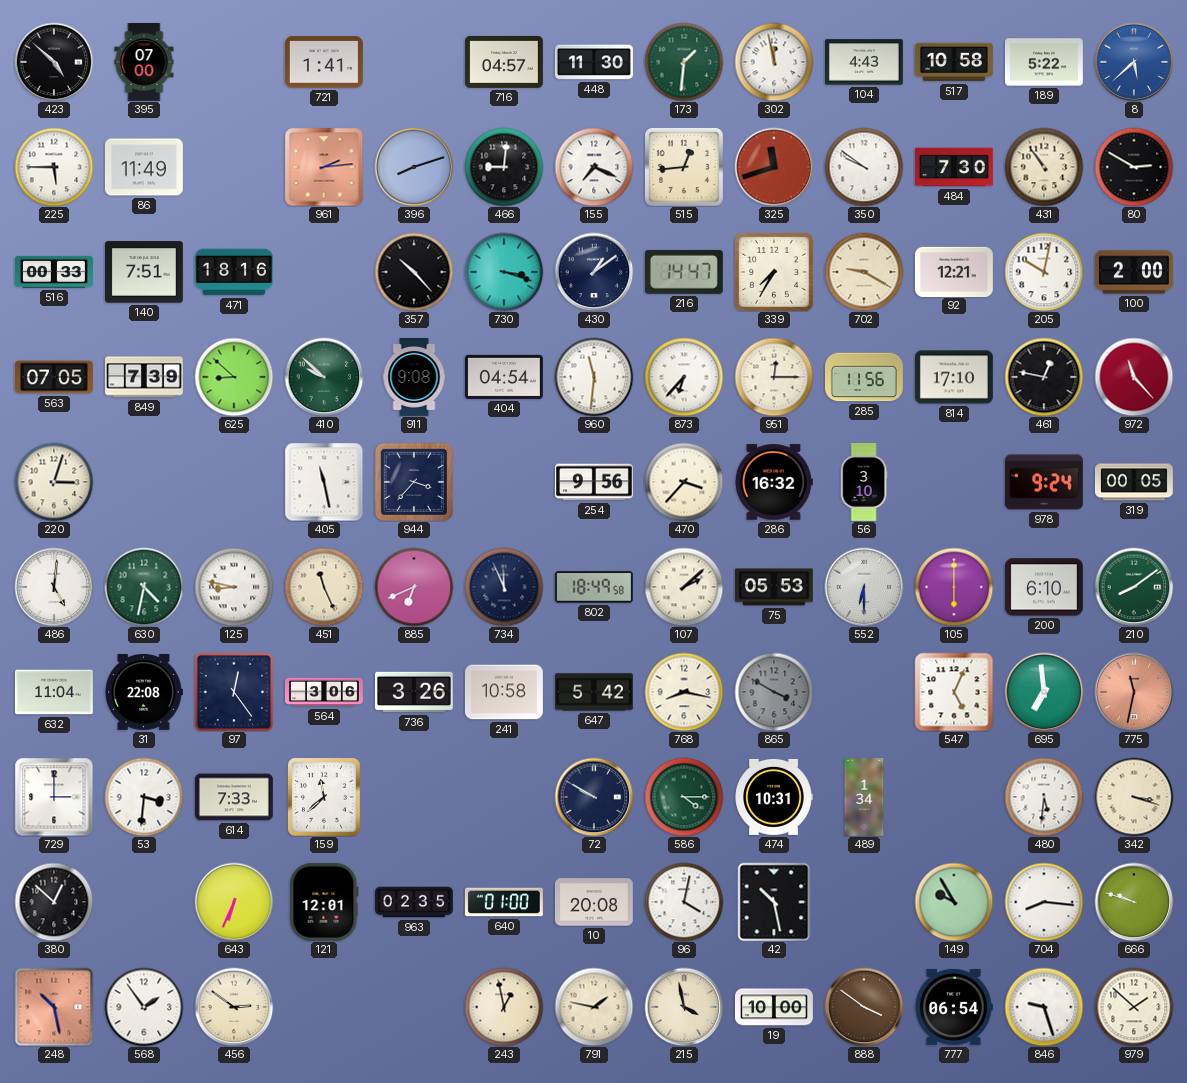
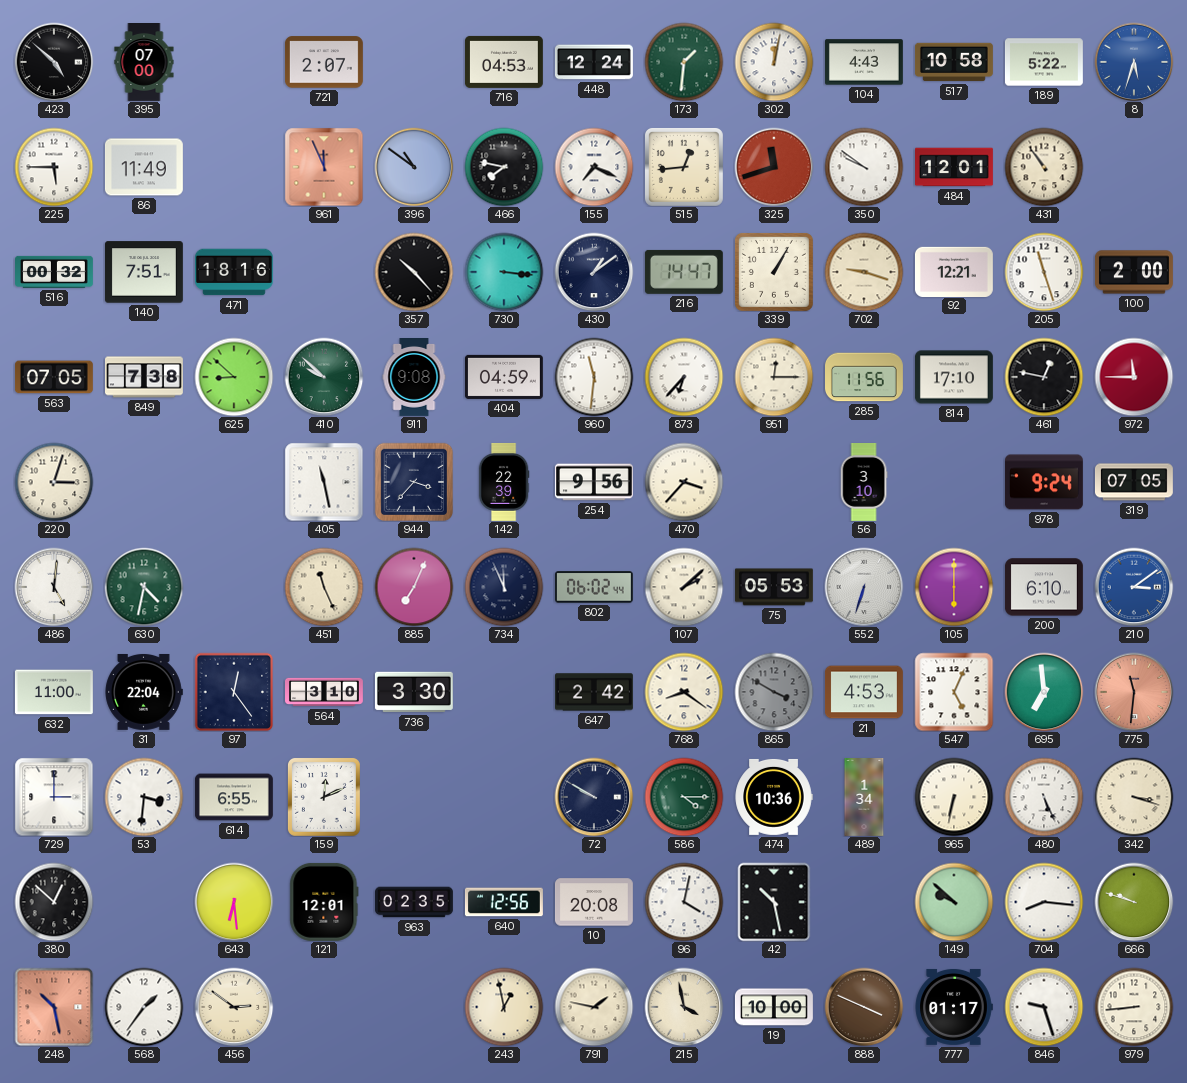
721: 1:41 -> 2:07
716: 04:57 -> 04:53
448: 11:30 -> 12:24
302: 11:58 -> 12:02
8: 5:38 -> 5:33
961: 2:14 -> 11:56
396: 8:12 -> 10:51
466: 9:01 -> 7:47
484: 7:30 -> 12:01
80: 2:50 -> none
516: 00:33 -> 00:32
730: 3:18 -> 3:16
339: 7:35 -> 1:05
702: 9:20 -> 9:18
205: 10:02 -> 11:27
849: 7:39 -> 7:38
404: 04:54 -> 04:59
972: 11:23 -> 11:45
142: none -> 22:39
286: 16:32 -> none
319: 00:05 -> 07:05
125: 8:47 -> none
885: 6:41 -> 7:04
802: 18:49 -> 06:02
552: 6:30 -> 6:33
210: 8:09 -> 3:09
210 dial: green -> blue
632: 11:04 -> 11:00
31: 22:08 -> 22:04
564: 3:06 -> 3:10
736: 3:26 -> 3:30
241: 10:58 -> none
647: 5:42 -> 2:42
768: 8:17 -> 8:21
21: none -> 4:53
775: 11:32 -> 11:31
614: 7:33 -> 6:55
159: 11:38 -> 12:11
474: 10:31 -> 10:36
965: none -> 6:32
480: 5:31 -> 5:26
643: 6:34 -> 6:29
640: 01:00 -> 12:56
149: 9:55 -> 9:52
568: 1:54 -> 1:36
888: 3:51 -> 3:49
777: 06:54 -> 01:17
979: 1:52 -> 8:44
